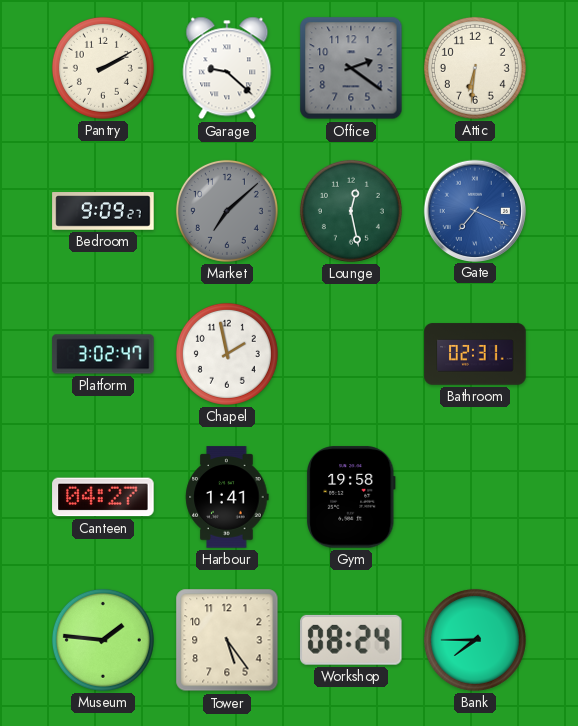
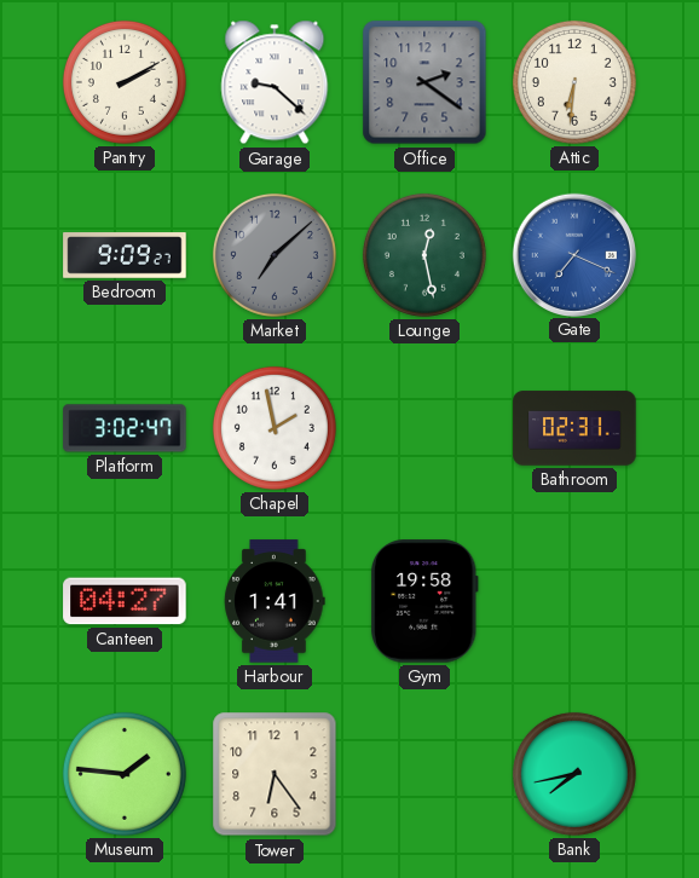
Tower: 5:24 -> 6:24
Workshop: 08:24 -> none
Bank: 7:45 -> 7:43
